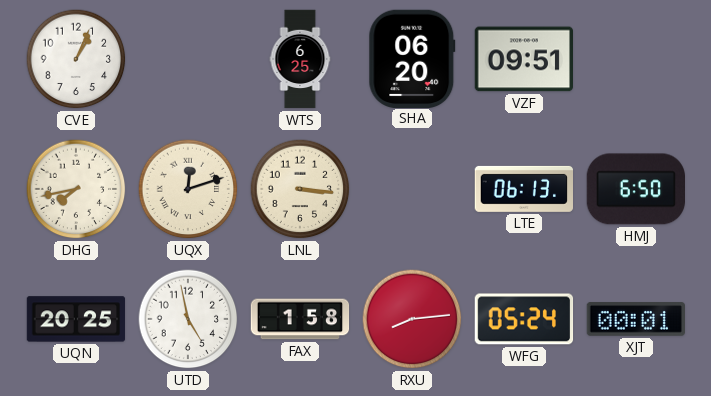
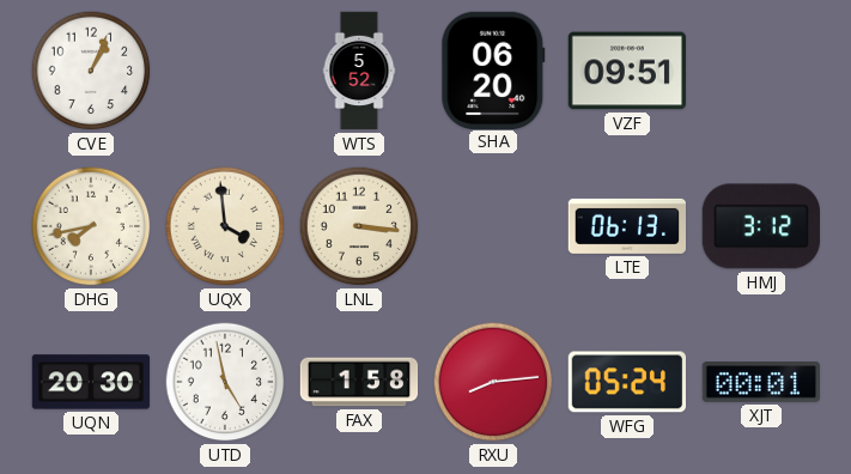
WTS: 6:25 -> 5:52
UQX: 12:12 -> 3:59
HMJ: 6:50 -> 3:12
UQN: 20:25 -> 20:30
